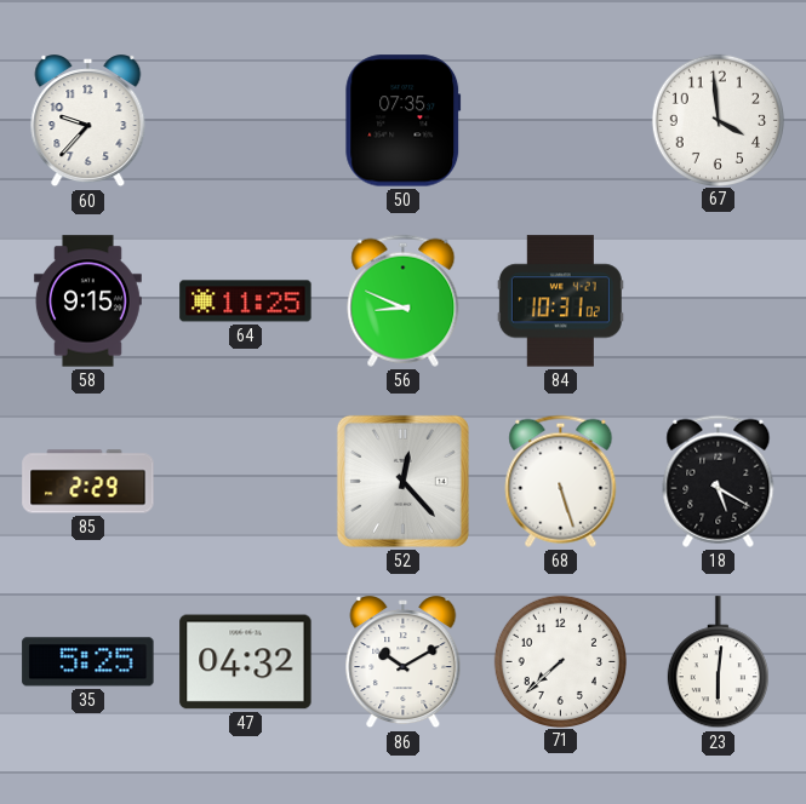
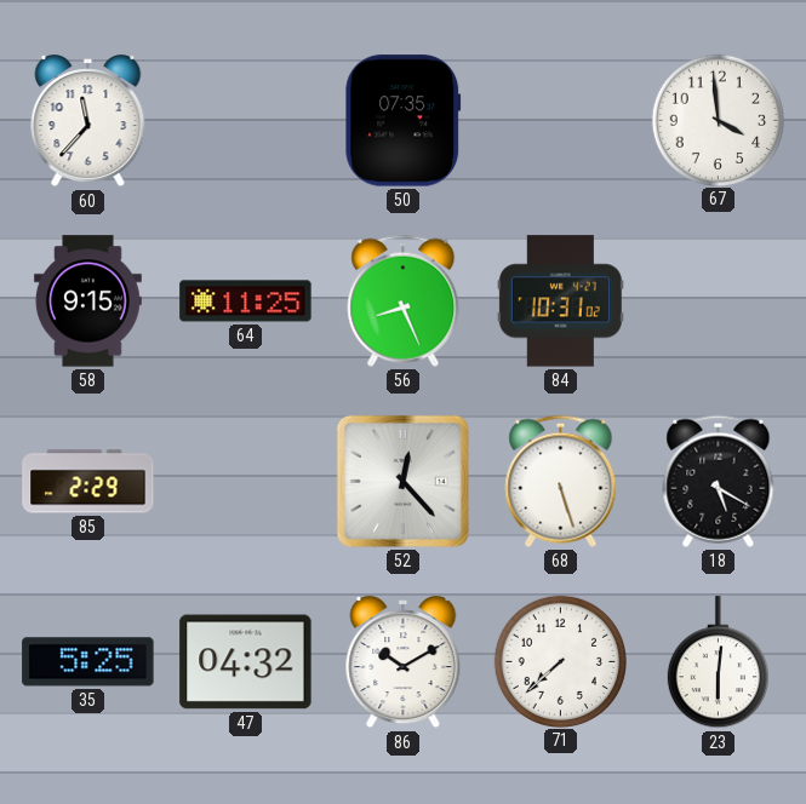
60: 9:37 -> 11:37
56: 8:49 -> 8:26
